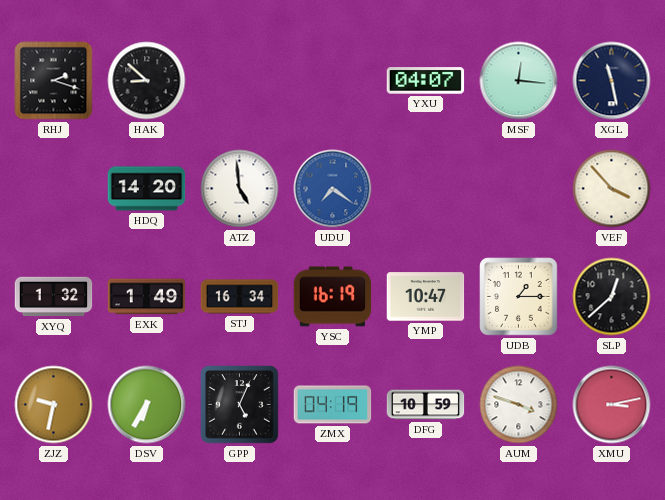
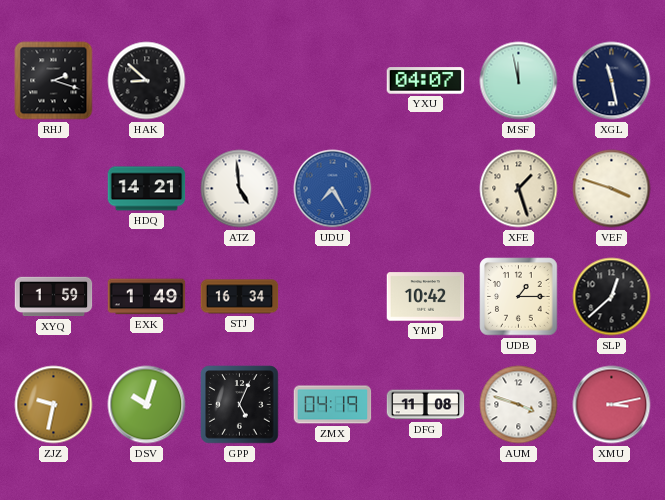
MSF: 12:16 -> 11:58
HDQ: 14:20 -> 14:21
UDU: 7:21 -> 7:25
XFE: none -> 1:27
VEF: 3:53 -> 3:48
XYQ: 1:32 -> 1:59
YSC: 16:19 -> none
YMP: 10:47 -> 10:42
DSV: 6:35 -> 10:03
DFG: 10:59 -> 11:08
